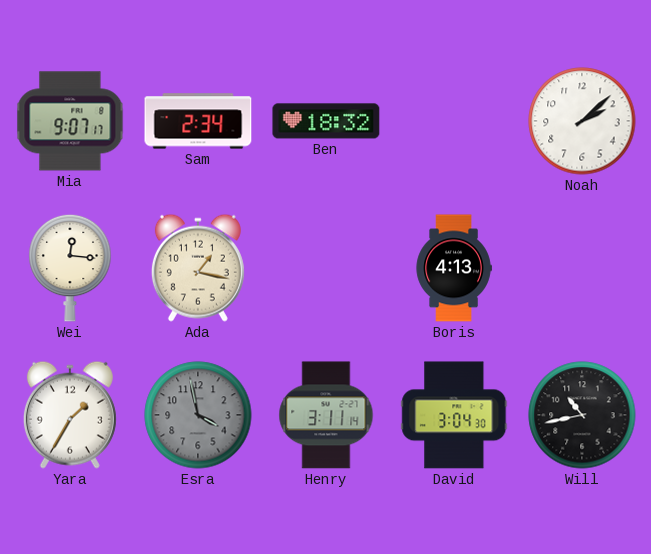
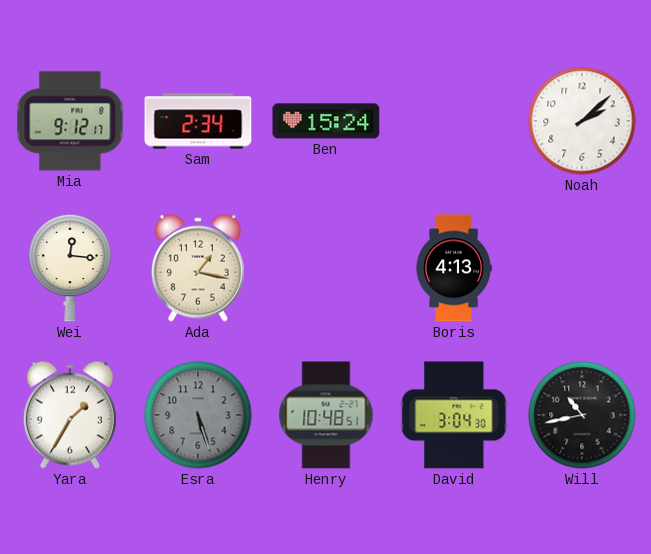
Mia: 9:07 -> 9:12
Ben: 18:32 -> 15:24
Esra: 3:58 -> 5:27
Henry: 3:11 -> 10:48
